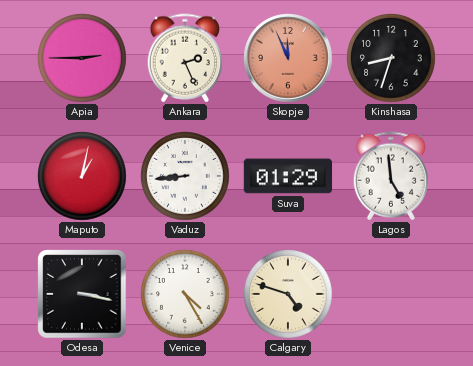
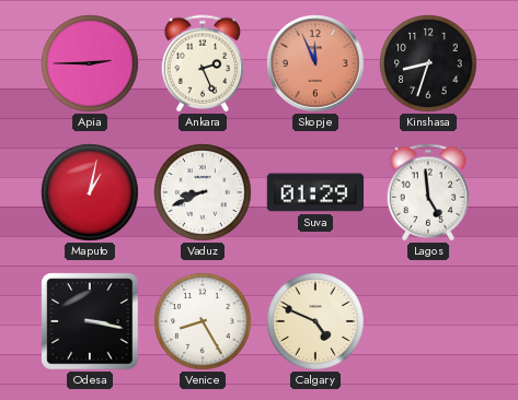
Vaduz: 8:44 -> 8:41
Venice: 4:25 -> 8:25
Calgary: 4:48 -> 4:49
